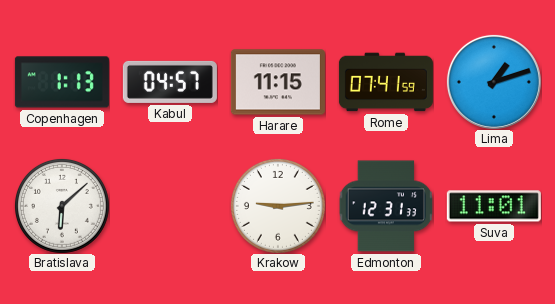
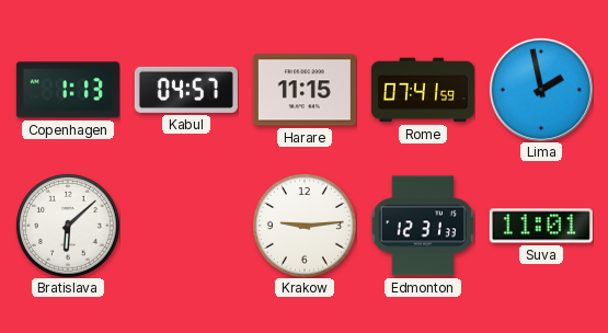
Lima: 1:12 -> 1:58
